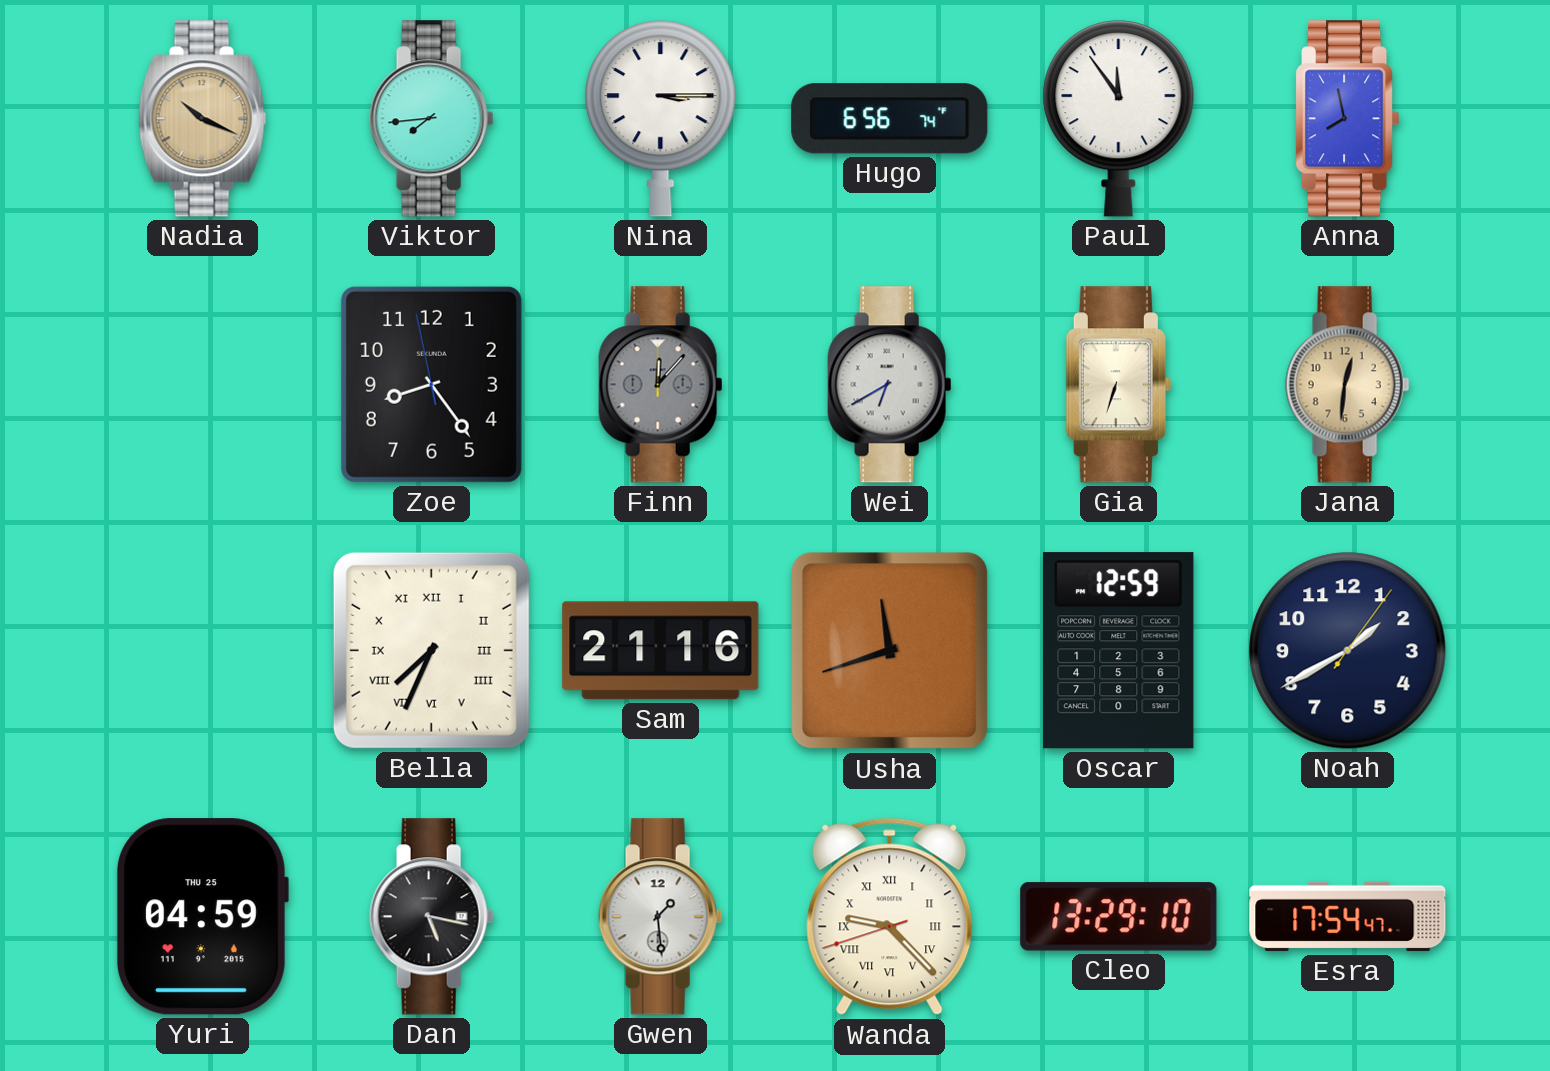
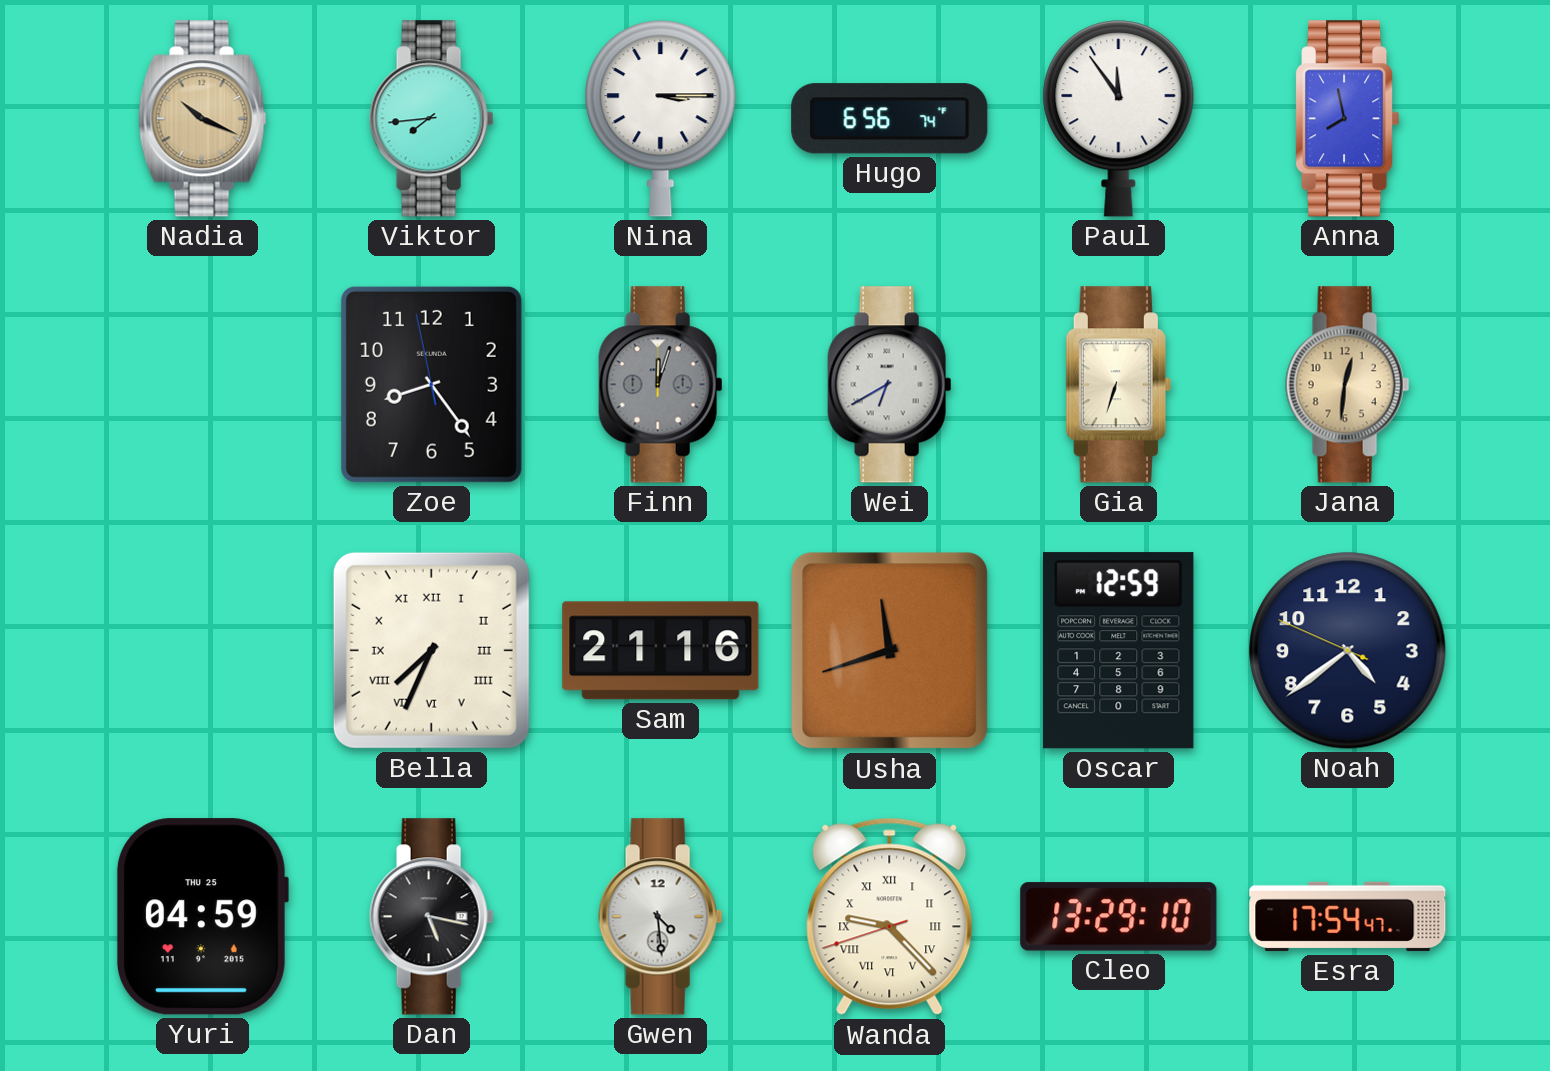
Finn: 12:07 -> 12:03
Noah: 1:40 -> 4:38
Gwen: 1:29 -> 4:29
